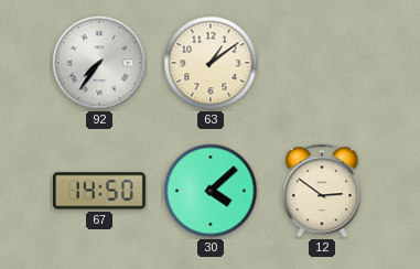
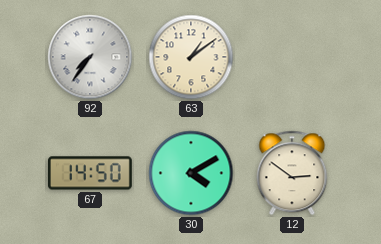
30: 4:08 -> 4:10
